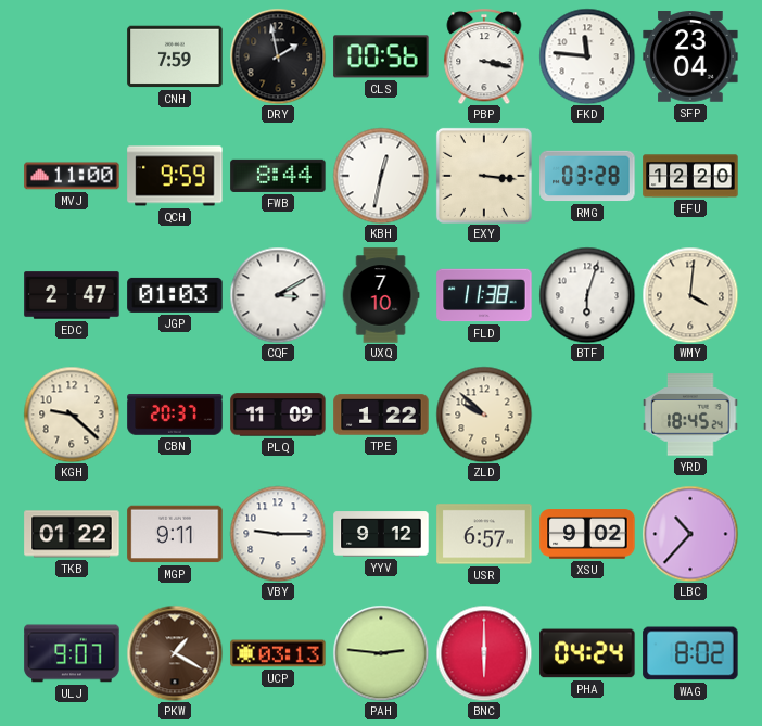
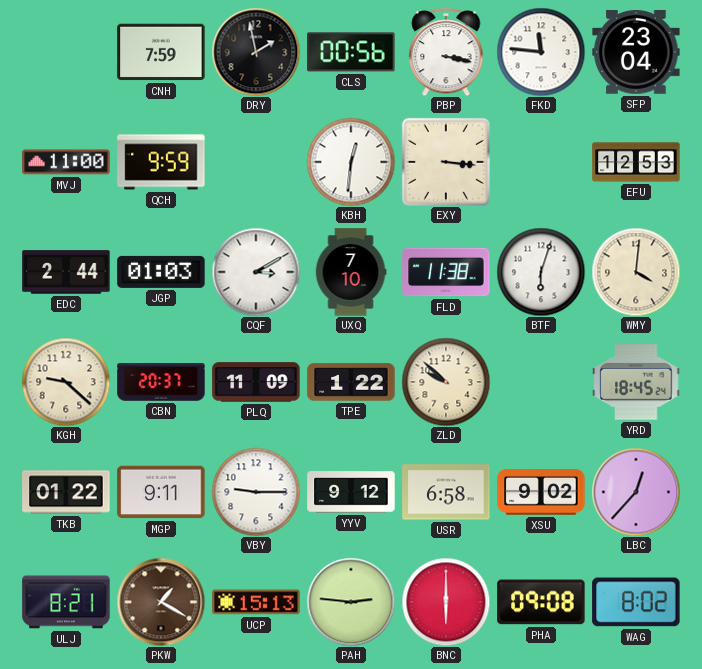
FWB: 8:44 -> none
KBH: 12:32 -> 12:31
RMG: 03:28 -> none
EFU: 12:20 -> 12:53
EDC: 2:47 -> 2:44
USR: 6:57 -> 6:58
LBC: 10:37 -> 12:37
ULJ: 9:07 -> 8:21
UCP: 03:13 -> 15:13
PHA: 04:24 -> 09:08
